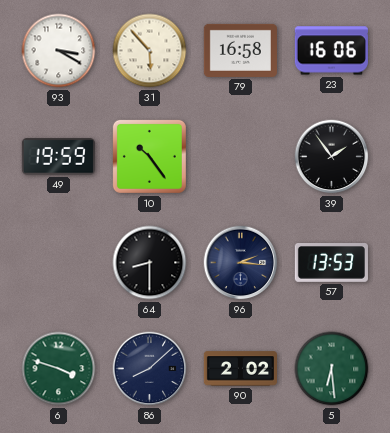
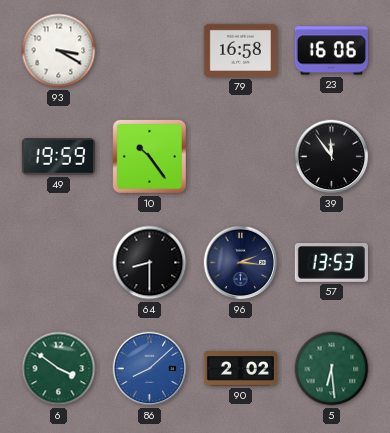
31: 5:53 -> none
39: 1:54 -> 11:54
6: 3:48 -> 3:51
86 dial: navy -> blue
